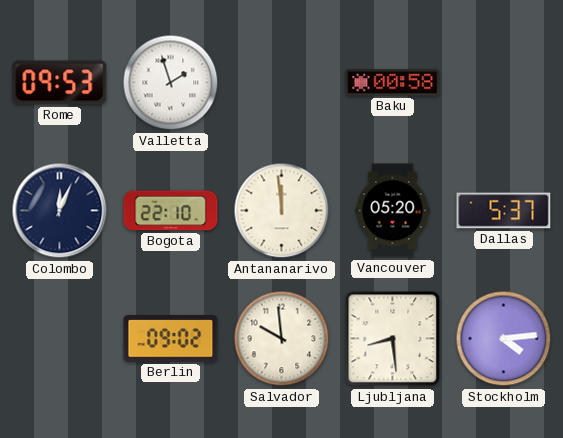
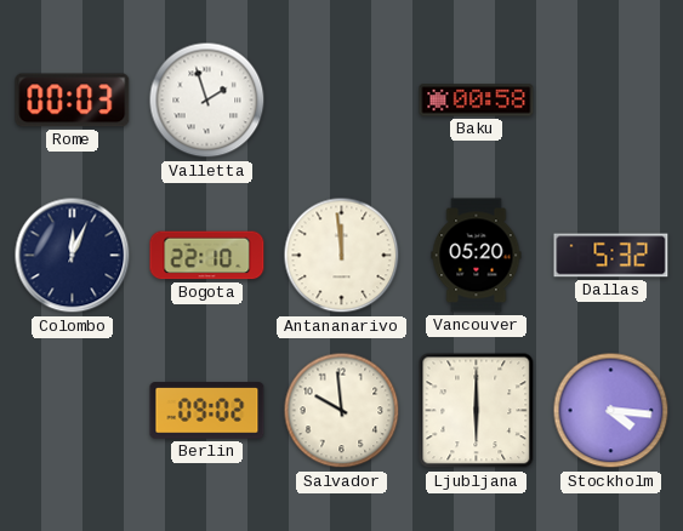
Rome: 09:53 -> 00:03
Dallas: 5:37 -> 5:32
Ljubljana: 8:29 -> 6:00
Stockholm: 4:14 -> 4:16
